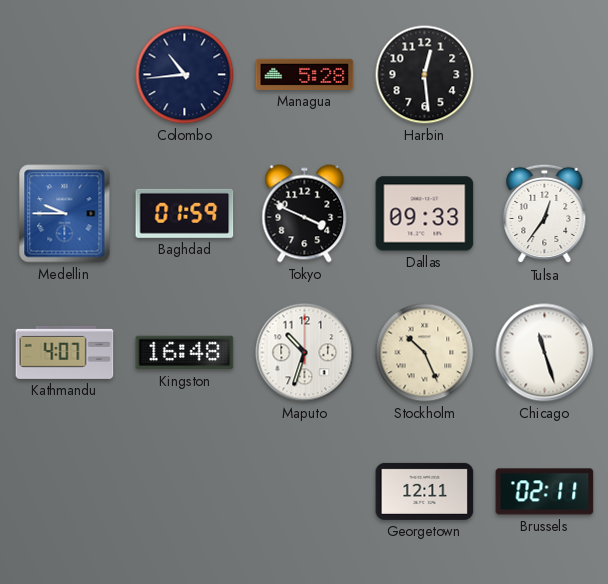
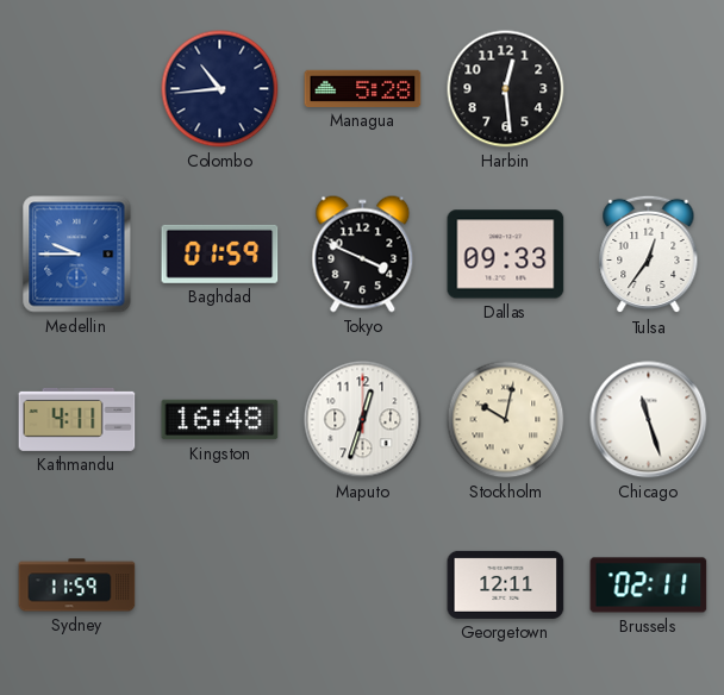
Kathmandu: 4:07 -> 4:11
Maputo: 10:33 -> 12:33
Stockholm: 10:26 -> 10:02
Sydney: none -> 11:59
